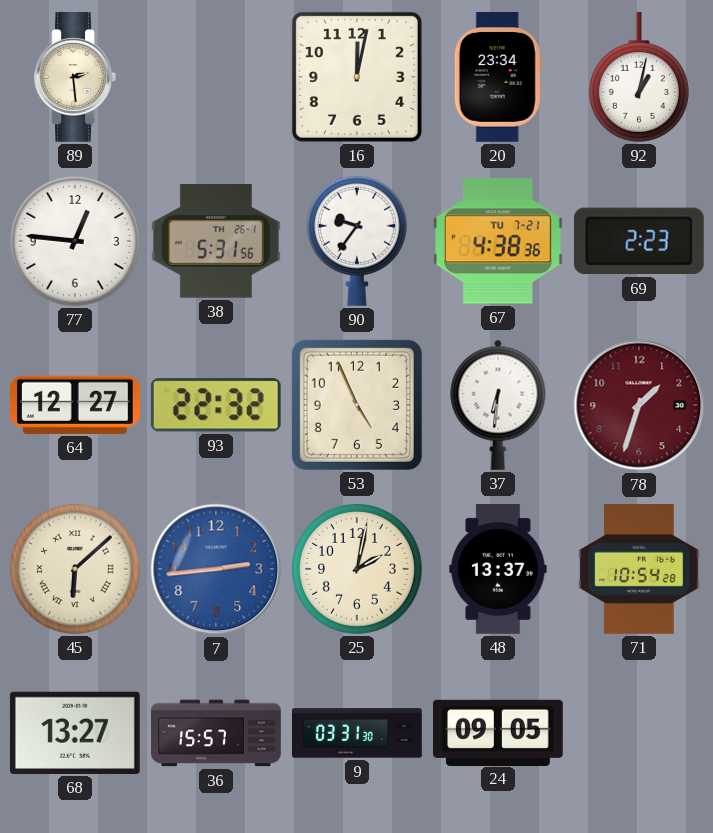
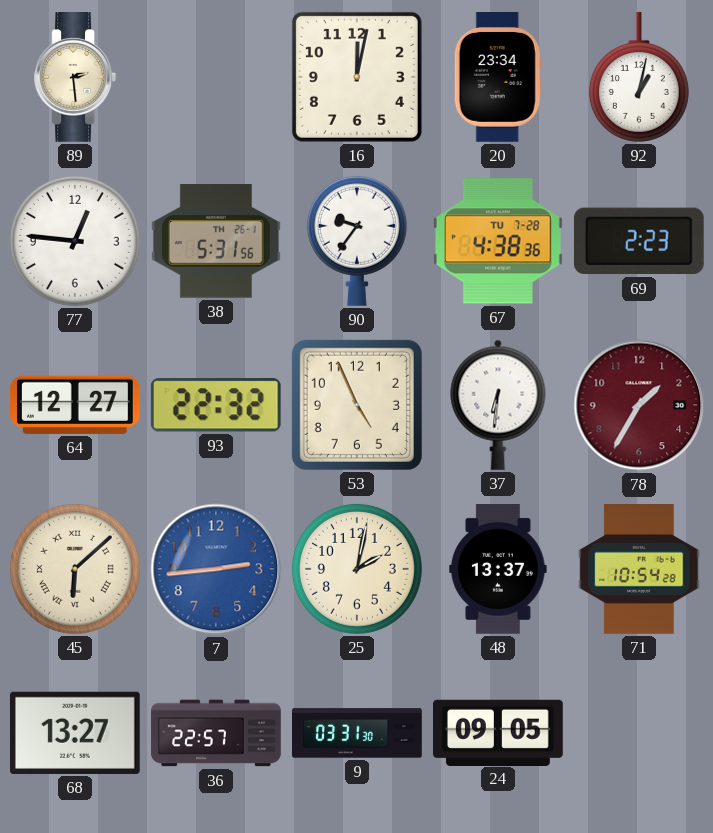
67 date: TU 7-21 -> TU 7-28
78: 1:33 -> 1:35
36: 15:57 -> 22:57
